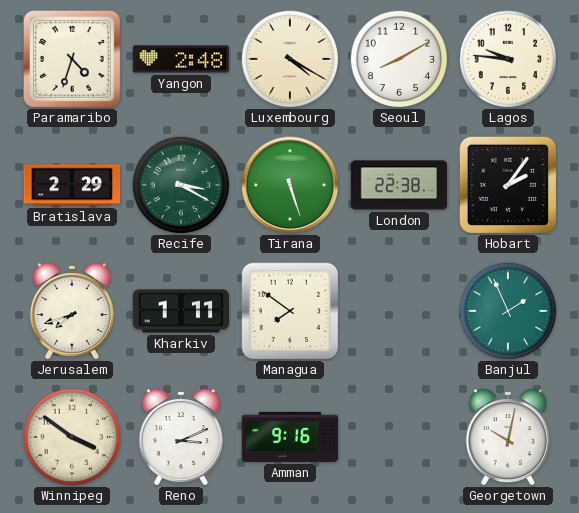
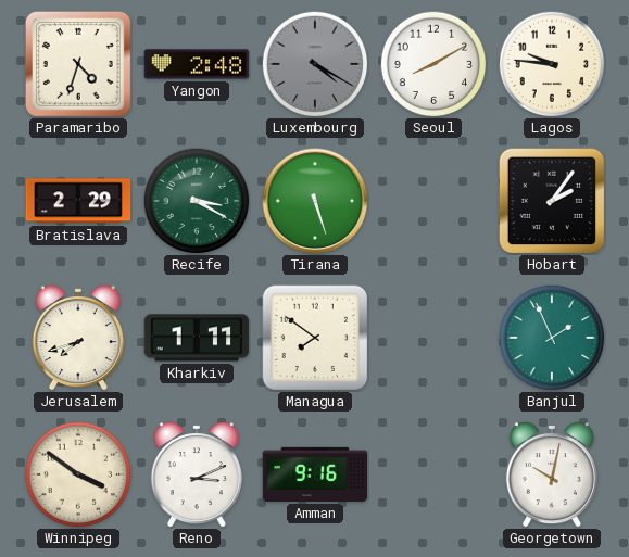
Luxembourg dial: cream -> grey
London: 22:38 -> none
